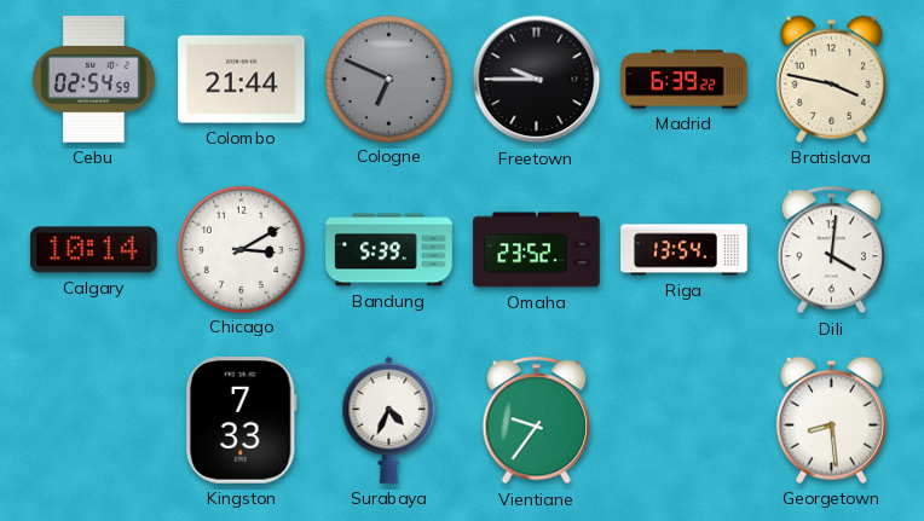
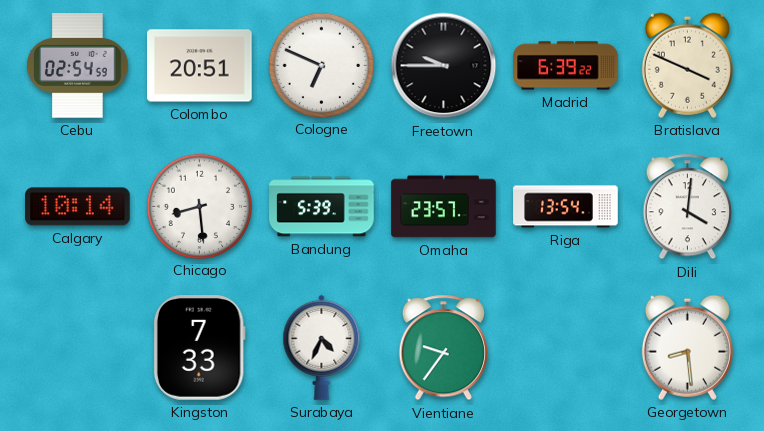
Colombo: 21:44 -> 20:51
Cologne dial: grey -> white
Bratislava: 3:47 -> 3:49
Chicago: 3:10 -> 8:29
Omaha: 23:52 -> 23:57
